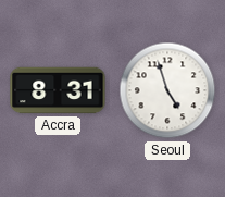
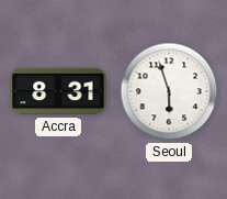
Seoul: 4:57 -> 5:57
